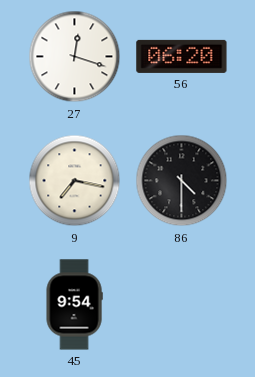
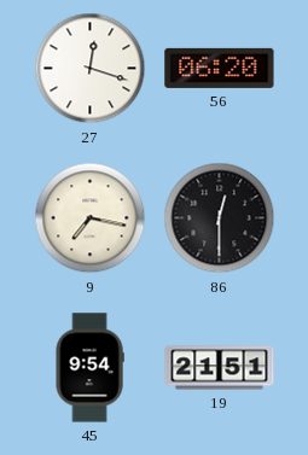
86: 4:30 -> 12:30
19: none -> 21:51
